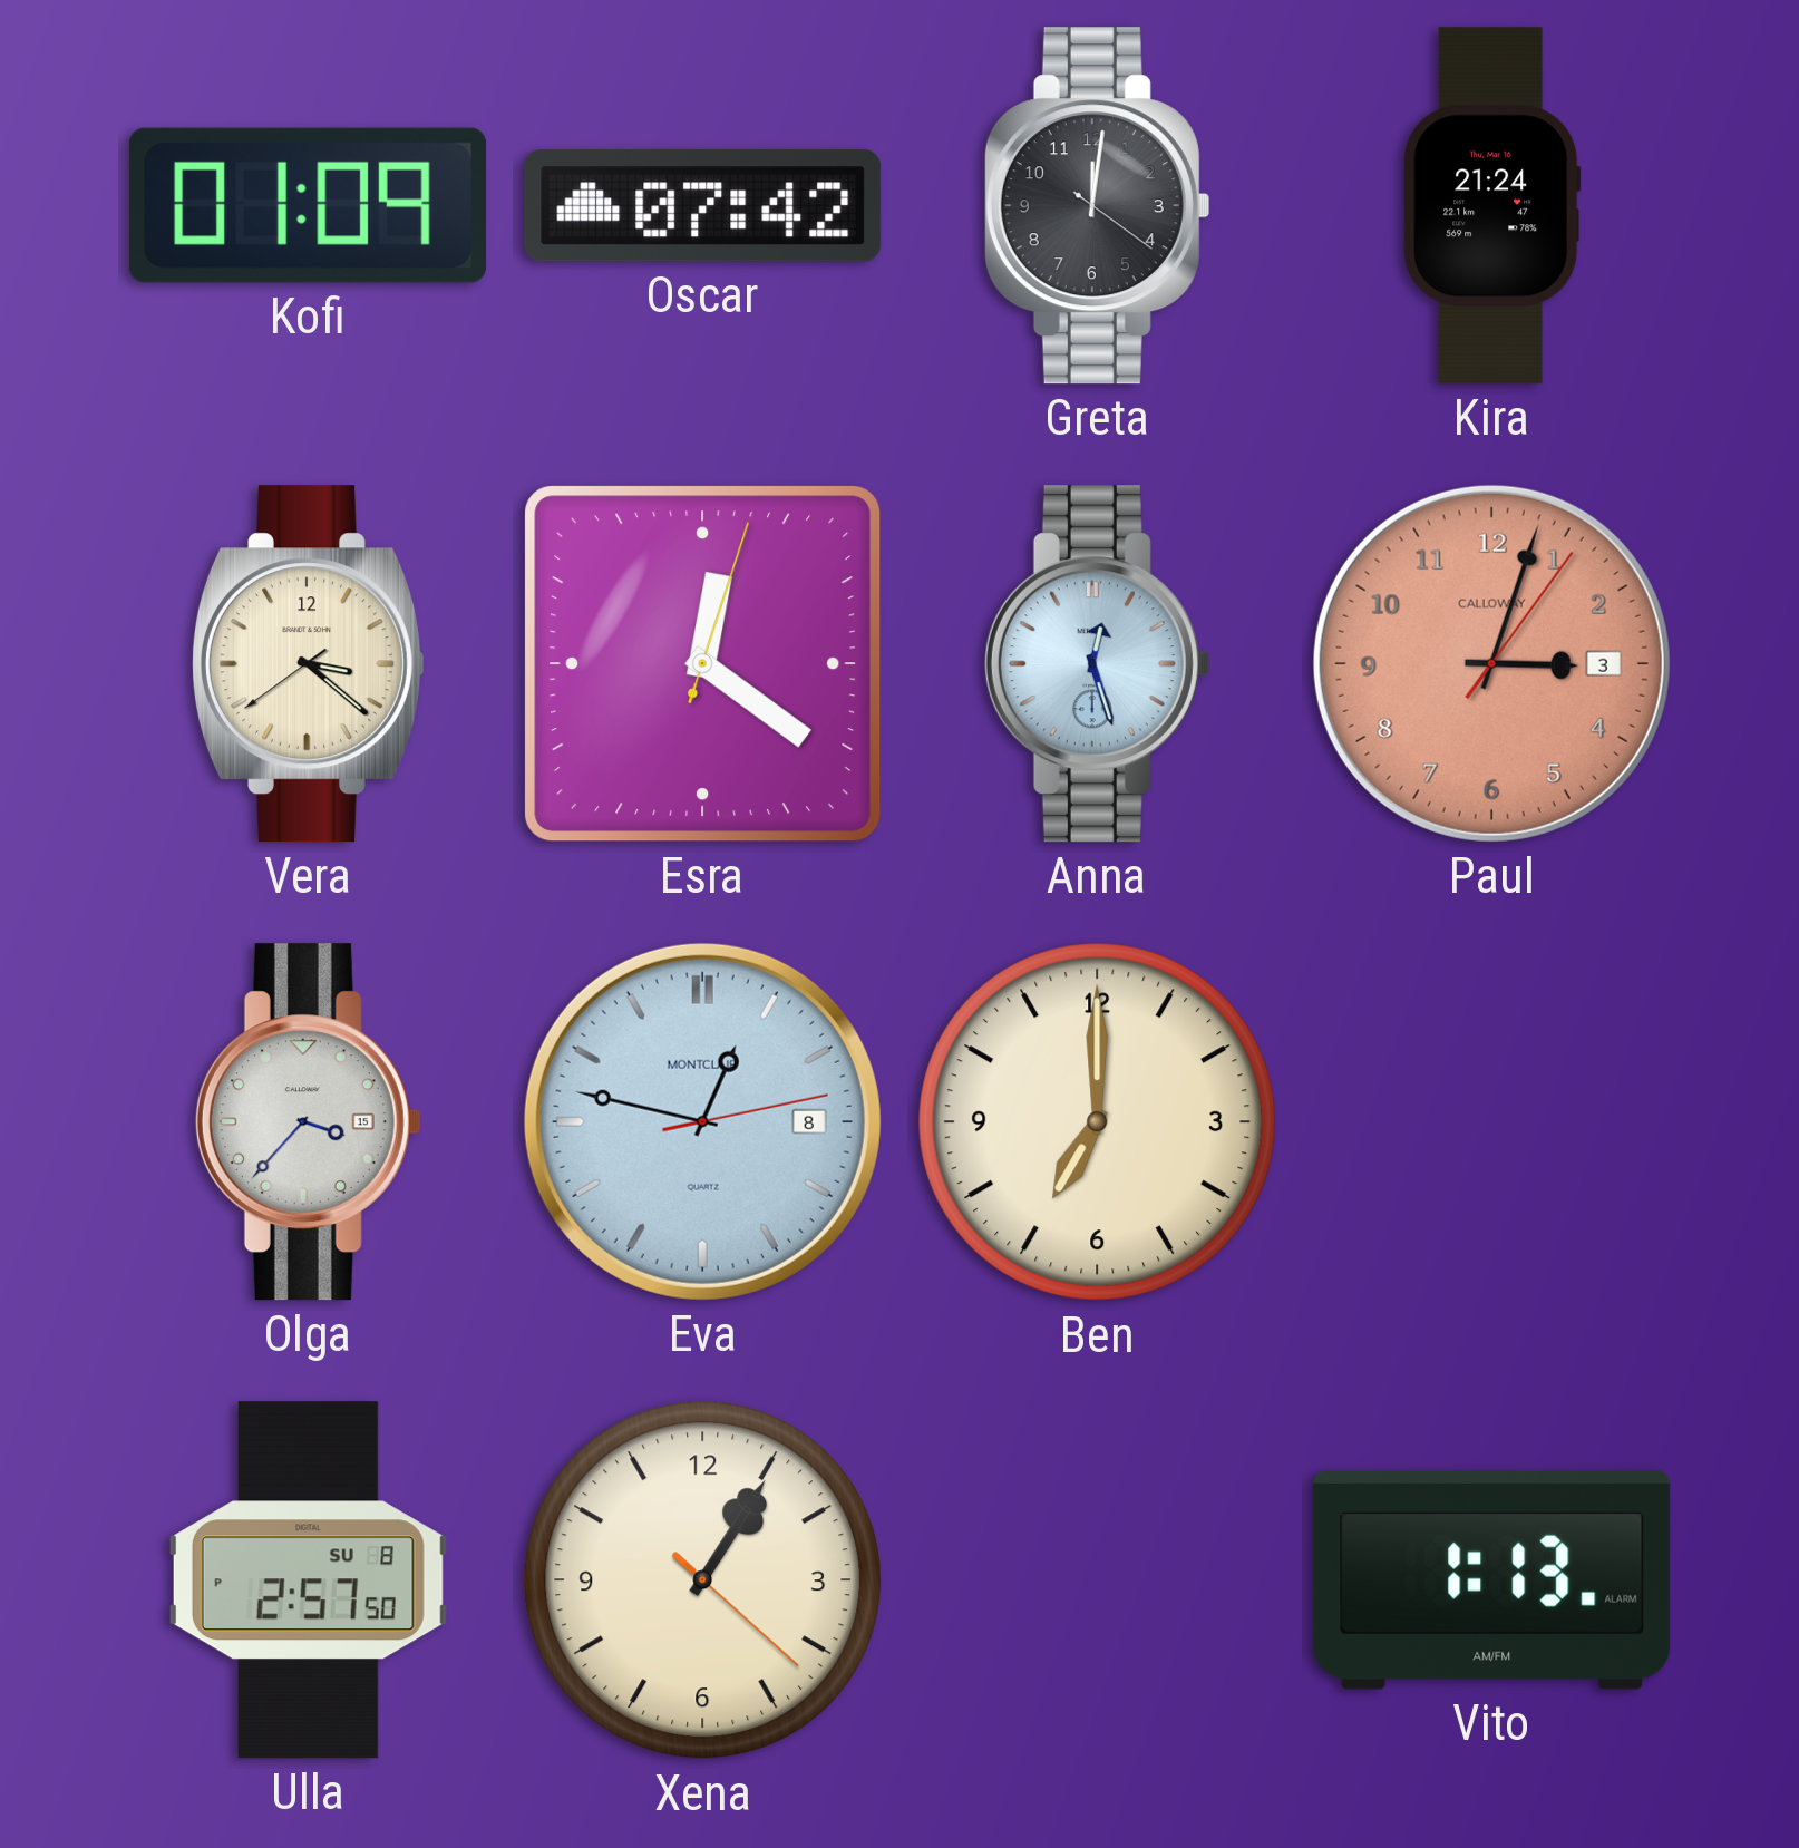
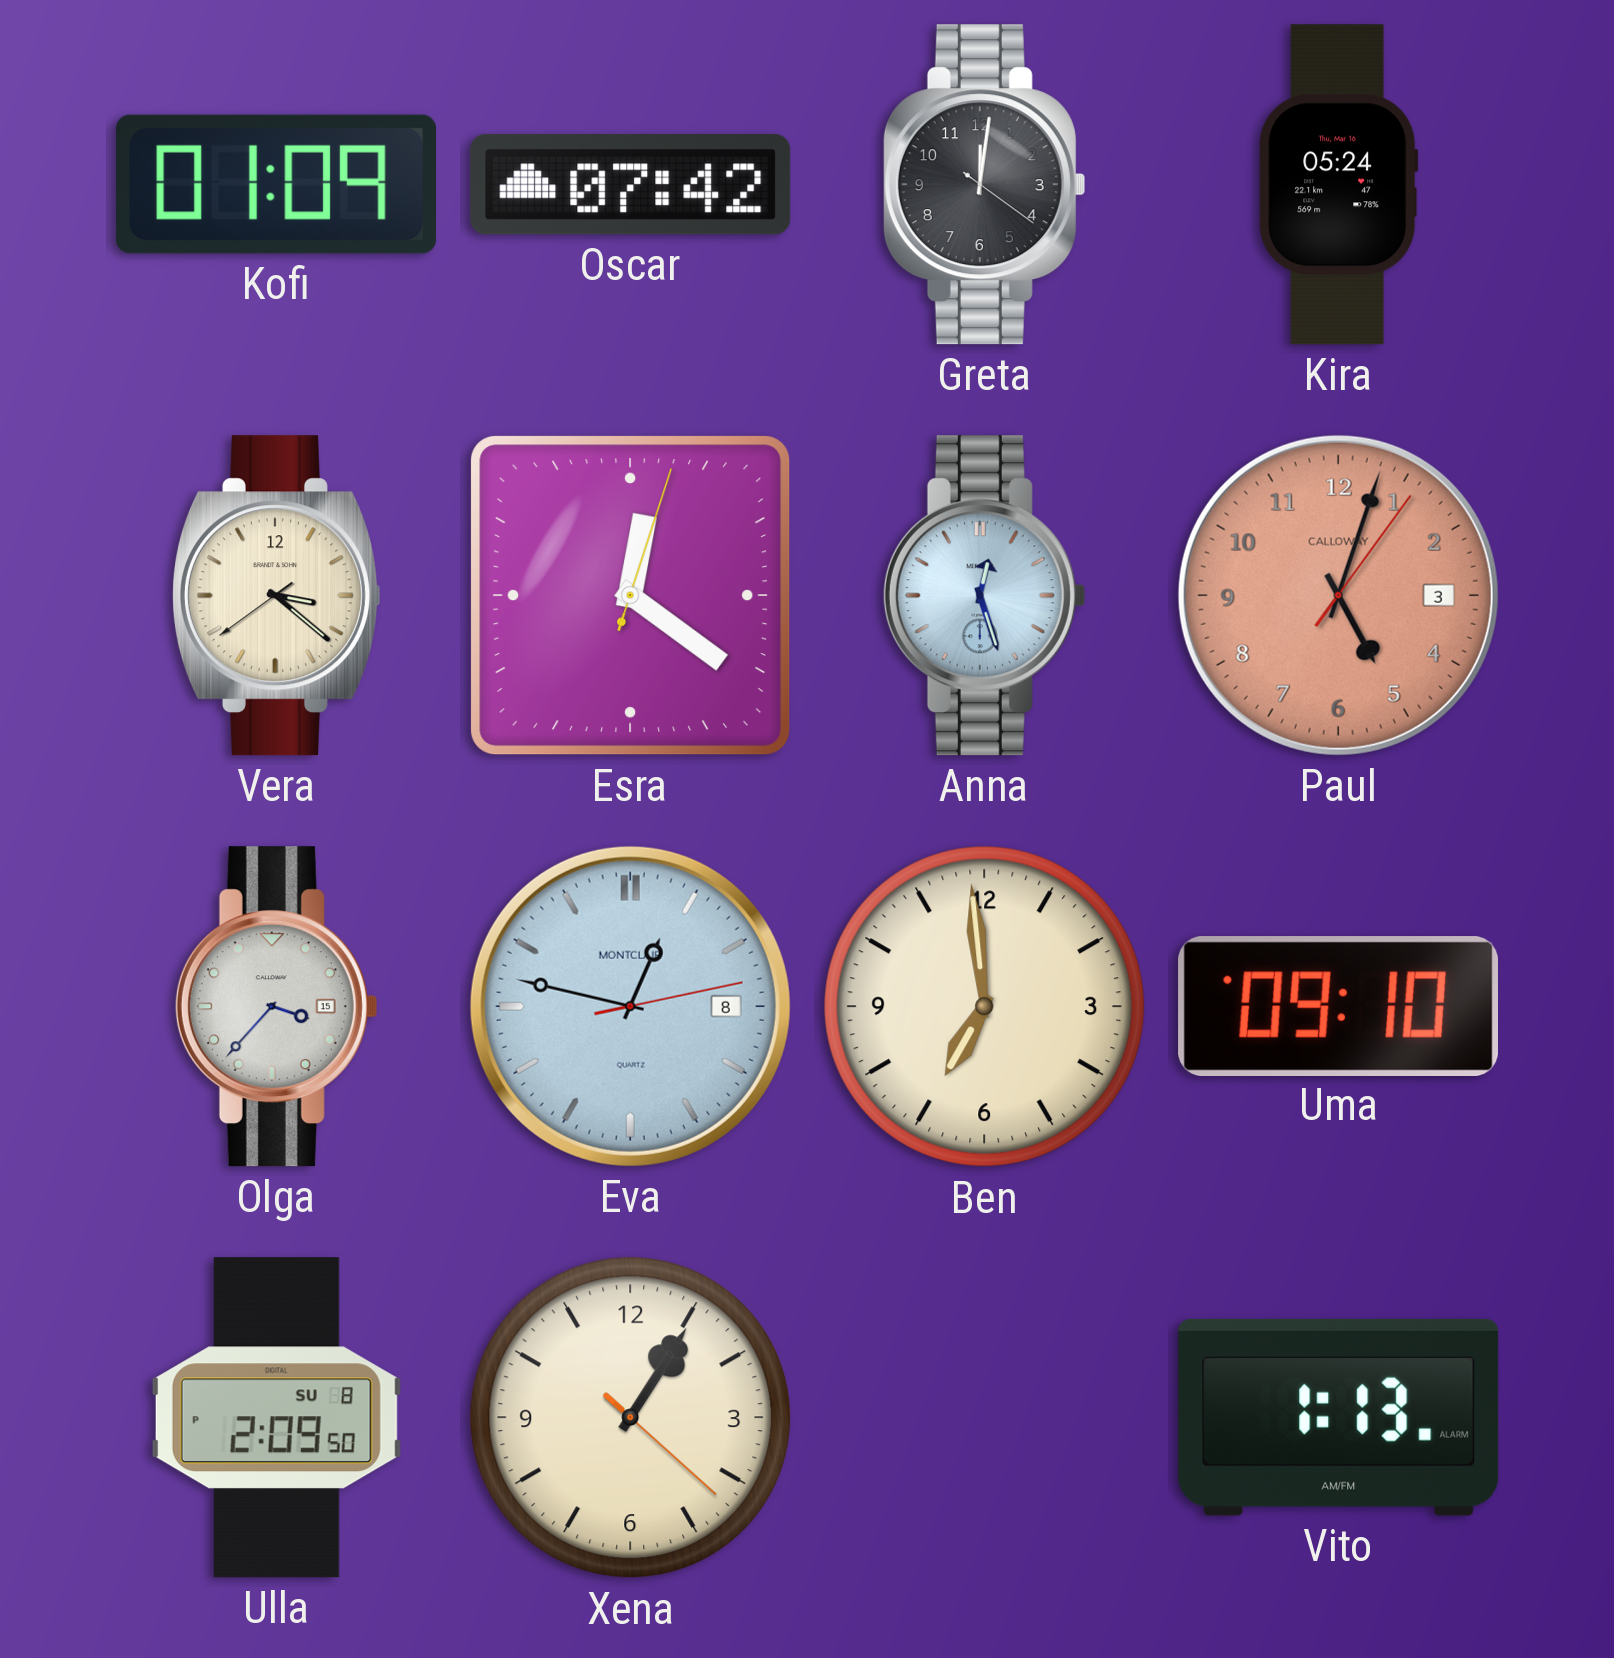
Kira: 21:24 -> 05:24
Paul: 3:03 -> 5:03
Ben: 7:00 -> 6:59
Uma: none -> 09:10
Ulla: 2:57 -> 2:09
